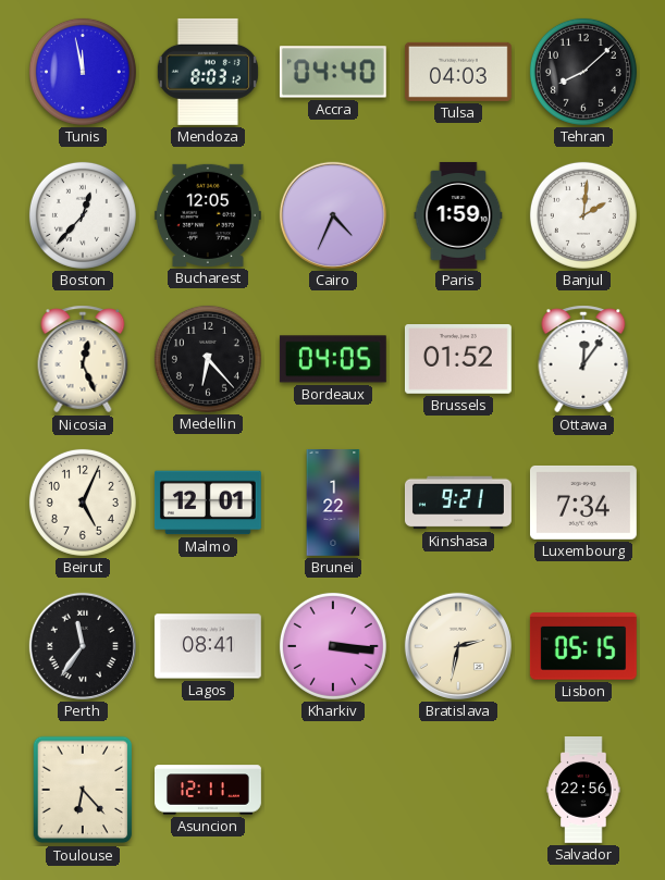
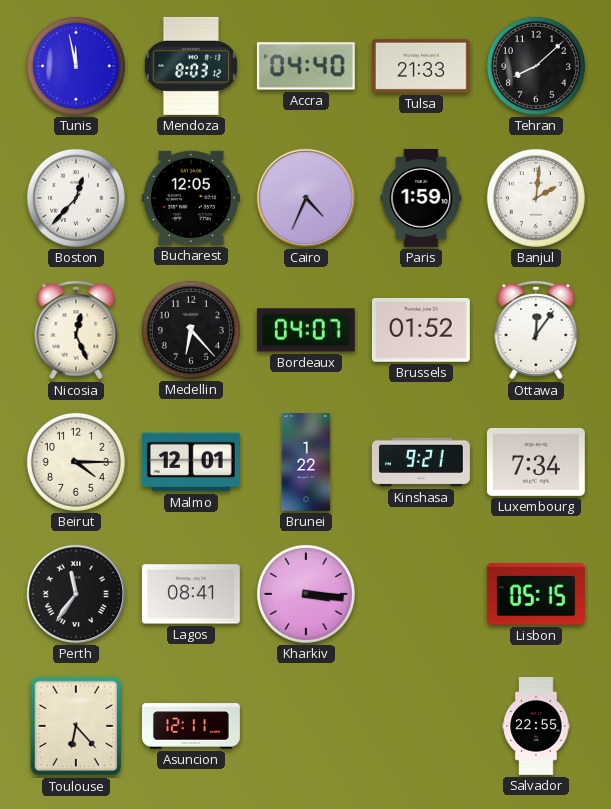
Tulsa: 04:03 -> 21:33
Bordeaux: 04:05 -> 04:07
Beirut: 5:04 -> 4:15
Bratislava: 2:32 -> none
Salvador: 22:56 -> 22:55
